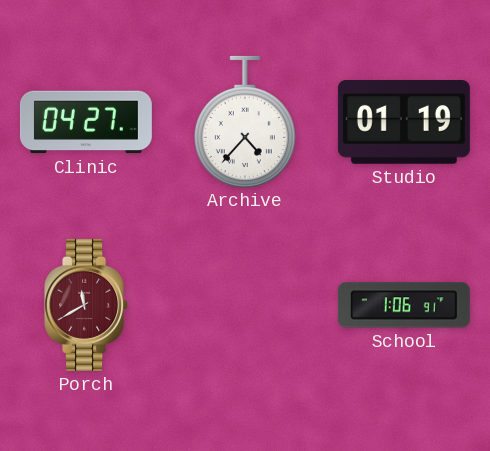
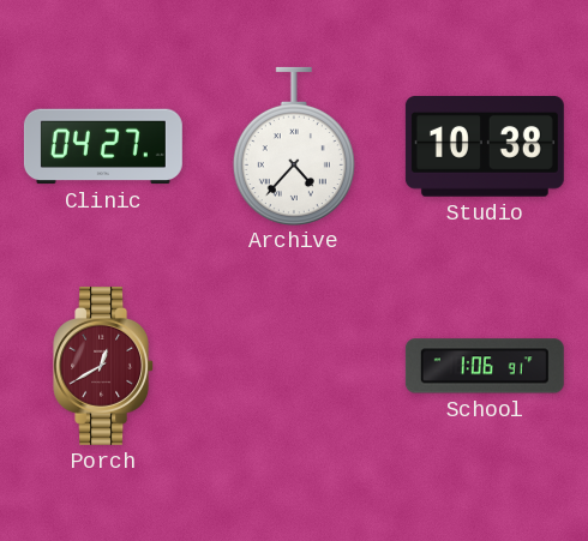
Studio: 01:19 -> 10:38
Porch: 11:40 -> 12:40
